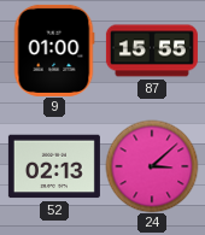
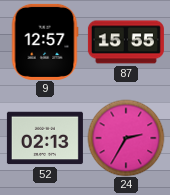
9: 01:00 -> 12:57
24: 3:08 -> 2:35
